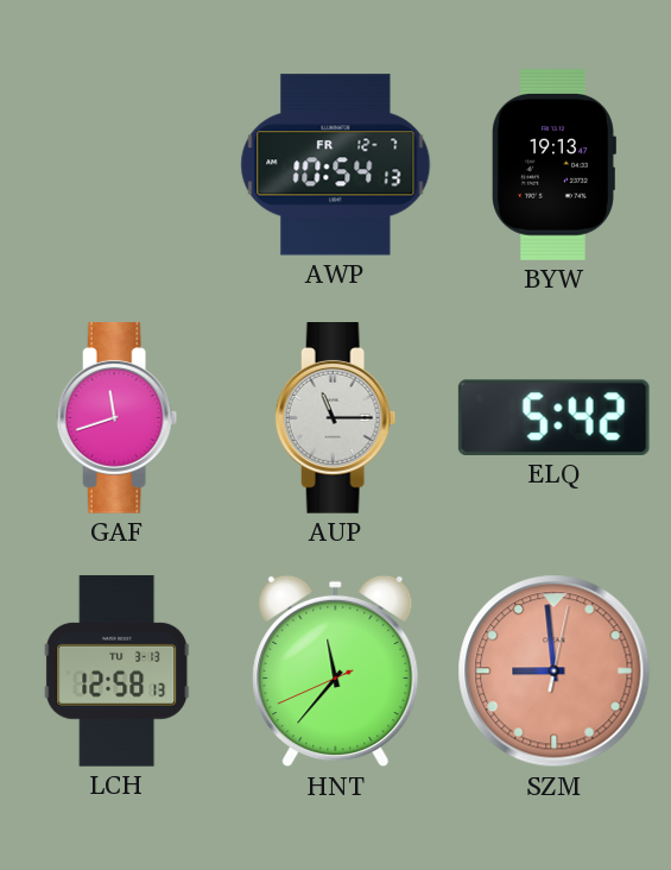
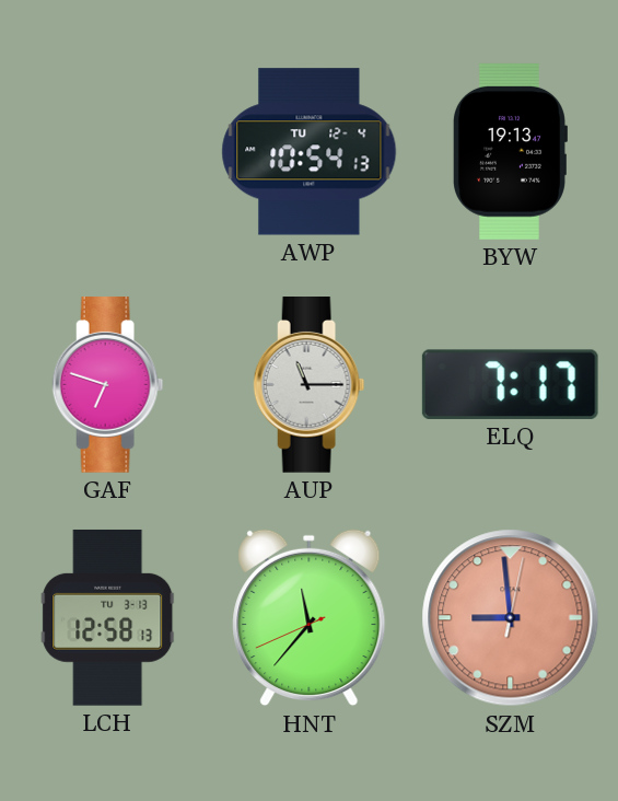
AWP date: FR 12-7 -> TU 12-4
GAF: 11:42 -> 6:48
ELQ: 5:42 -> 7:17
